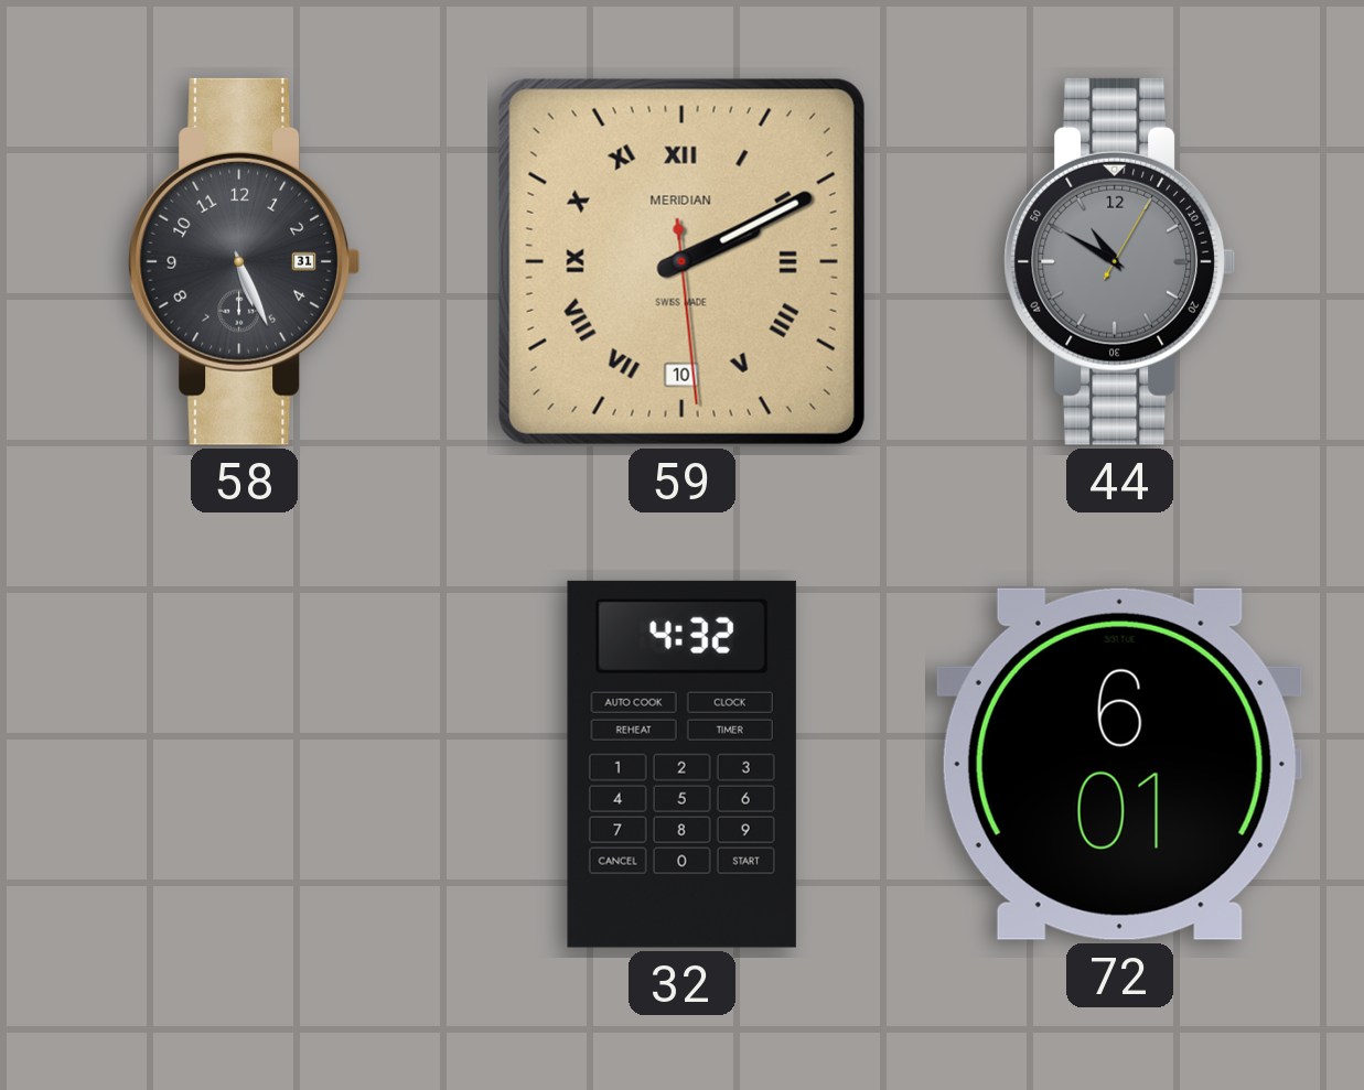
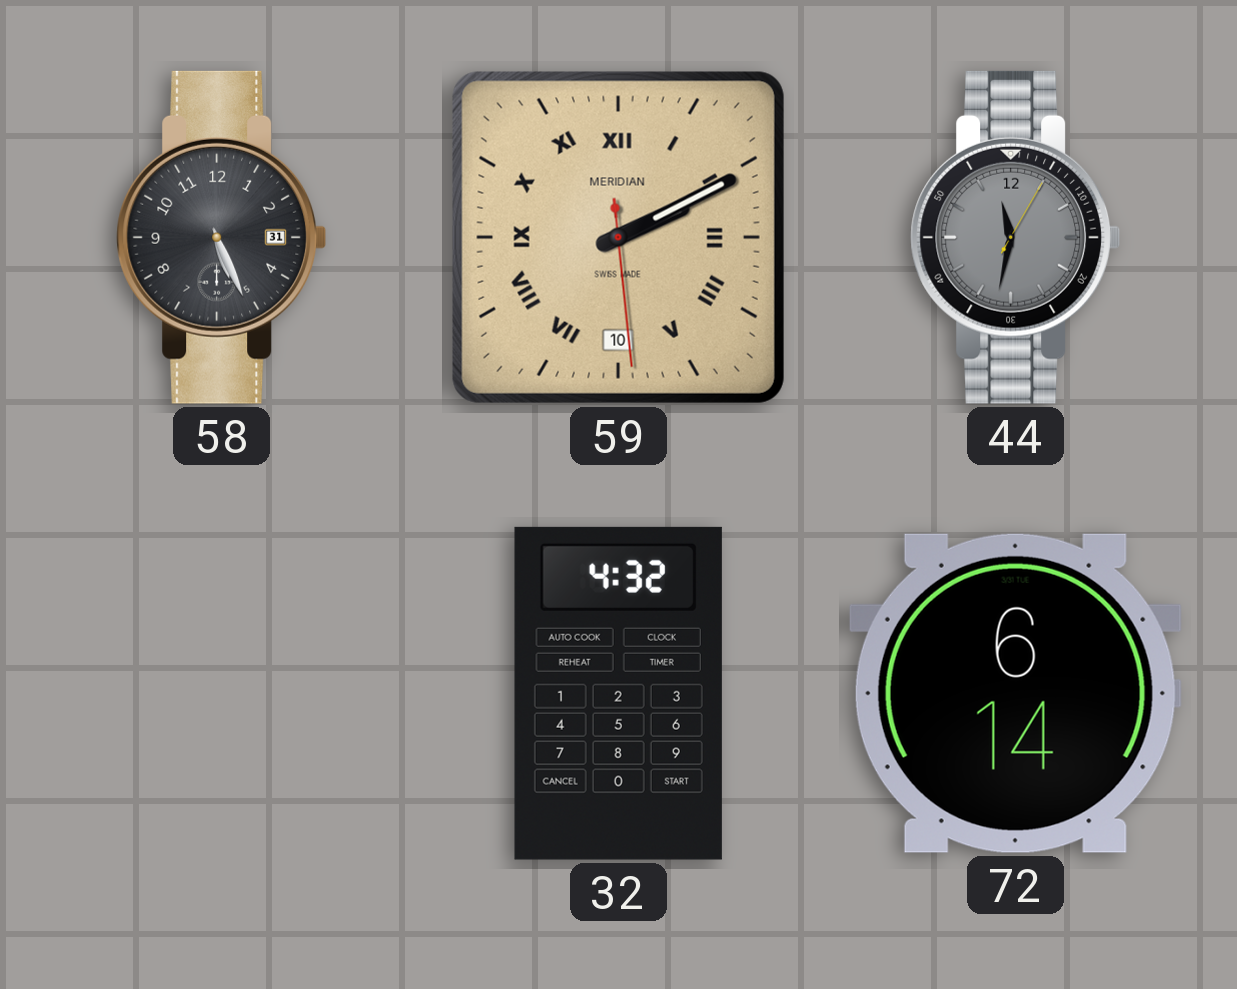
44: 10:50 -> 11:32
72: 6:01 -> 6:14
